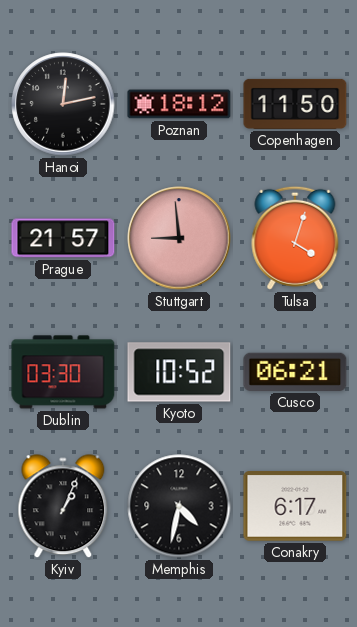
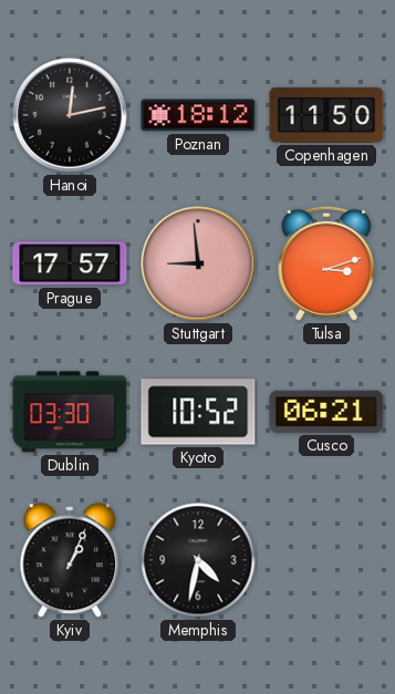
Prague: 21:57 -> 17:57
Tulsa: 4:03 -> 3:12
Conakry: 6:17 -> none
